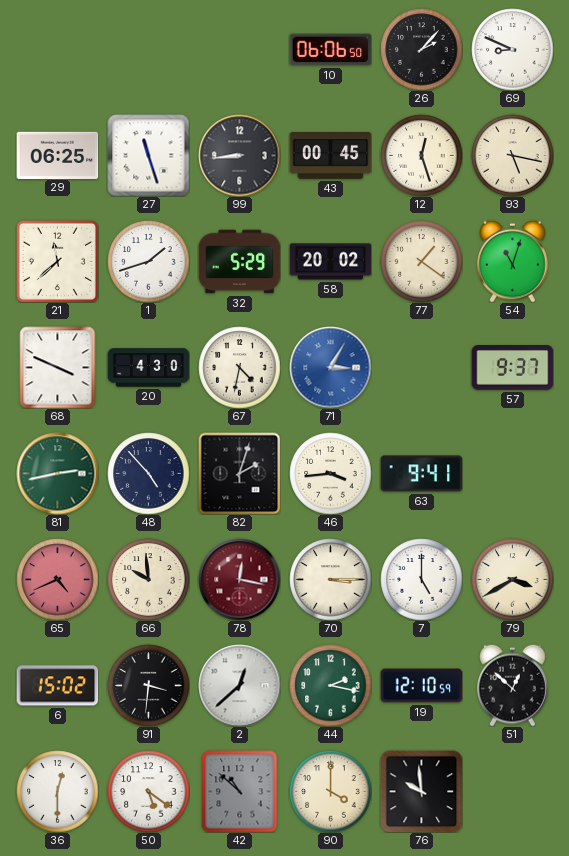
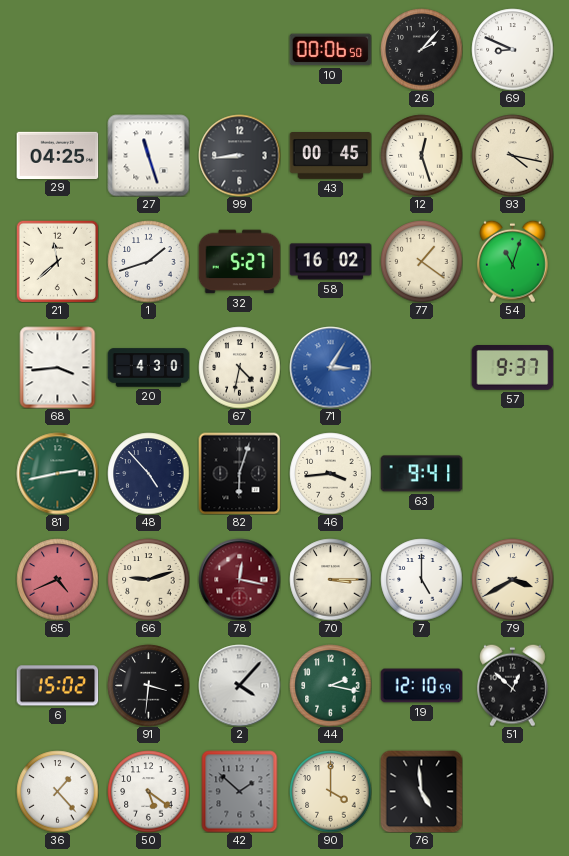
10: 06:06 -> 00:06
29: 06:25 -> 04:25
93: 5:17 -> 4:17
32: 5:29 -> 5:27
58: 20:02 -> 16:02
68: 3:49 -> 3:44
82: 2:03 -> 6:03
66: 9:59 -> 9:12
2: 12:38 -> 4:07
36: 12:30 -> 1:23
42: 10:52 -> 1:52
76: 9:59 -> 4:59
